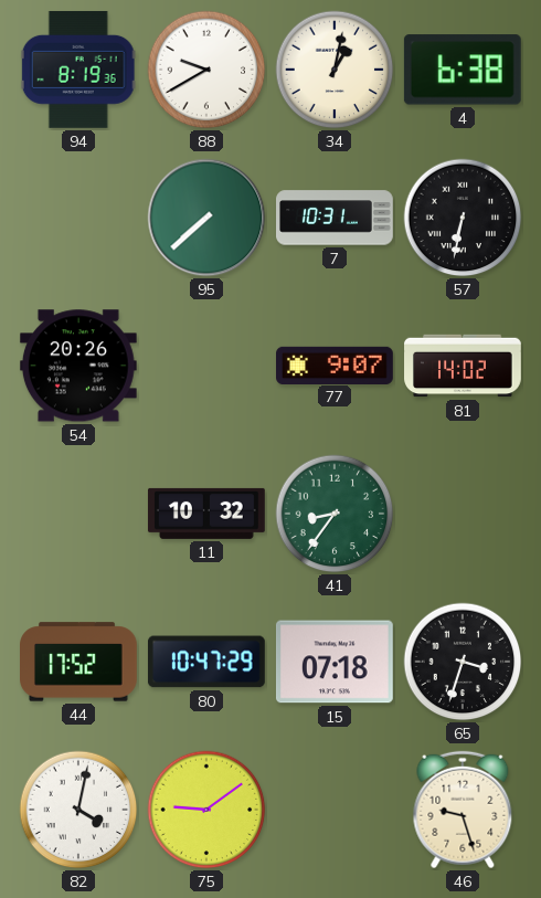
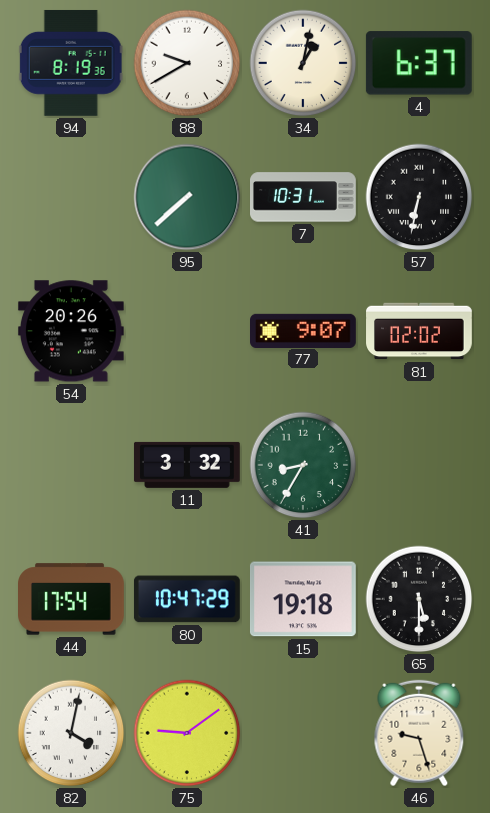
4: 6:38 -> 6:37
81: 14:02 -> 02:02
11: 10:32 -> 3:32
41: 8:36 -> 8:35
44: 17:52 -> 17:54
15: 07:18 -> 19:18
65: 3:33 -> 5:30
